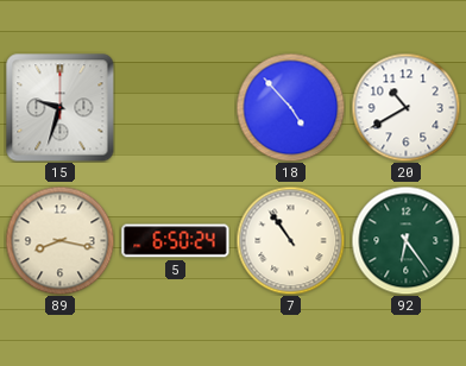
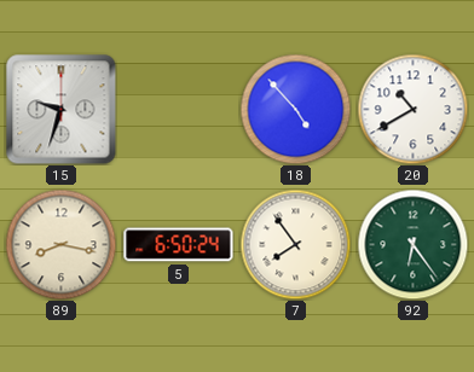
7: 10:54 -> 7:54
